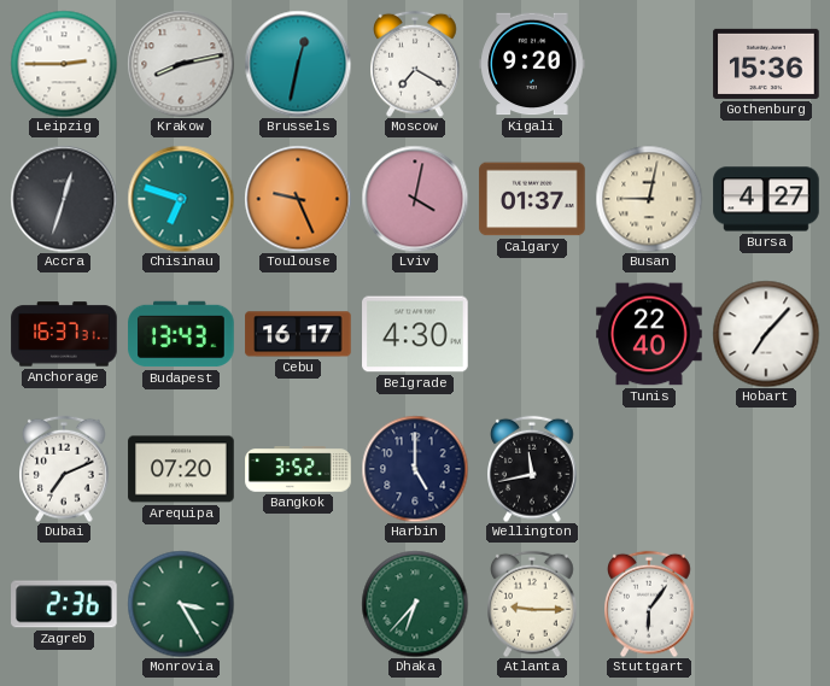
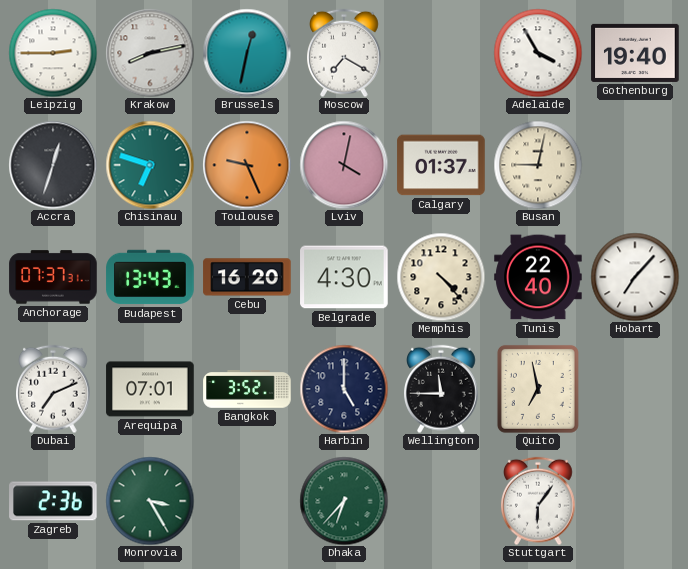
Kigali: 9:20 -> none
Adelaide: none -> 3:55
Gothenburg: 15:36 -> 19:40
Bursa: 4:27 -> none
Anchorage: 16:37 -> 07:37
Cebu: 16:17 -> 16:20
Memphis: none -> 4:23
Arequipa: 07:20 -> 07:01
Wellington: 11:43 -> 11:45
Quito: none -> 6:58
Atlanta: 9:15 -> none
